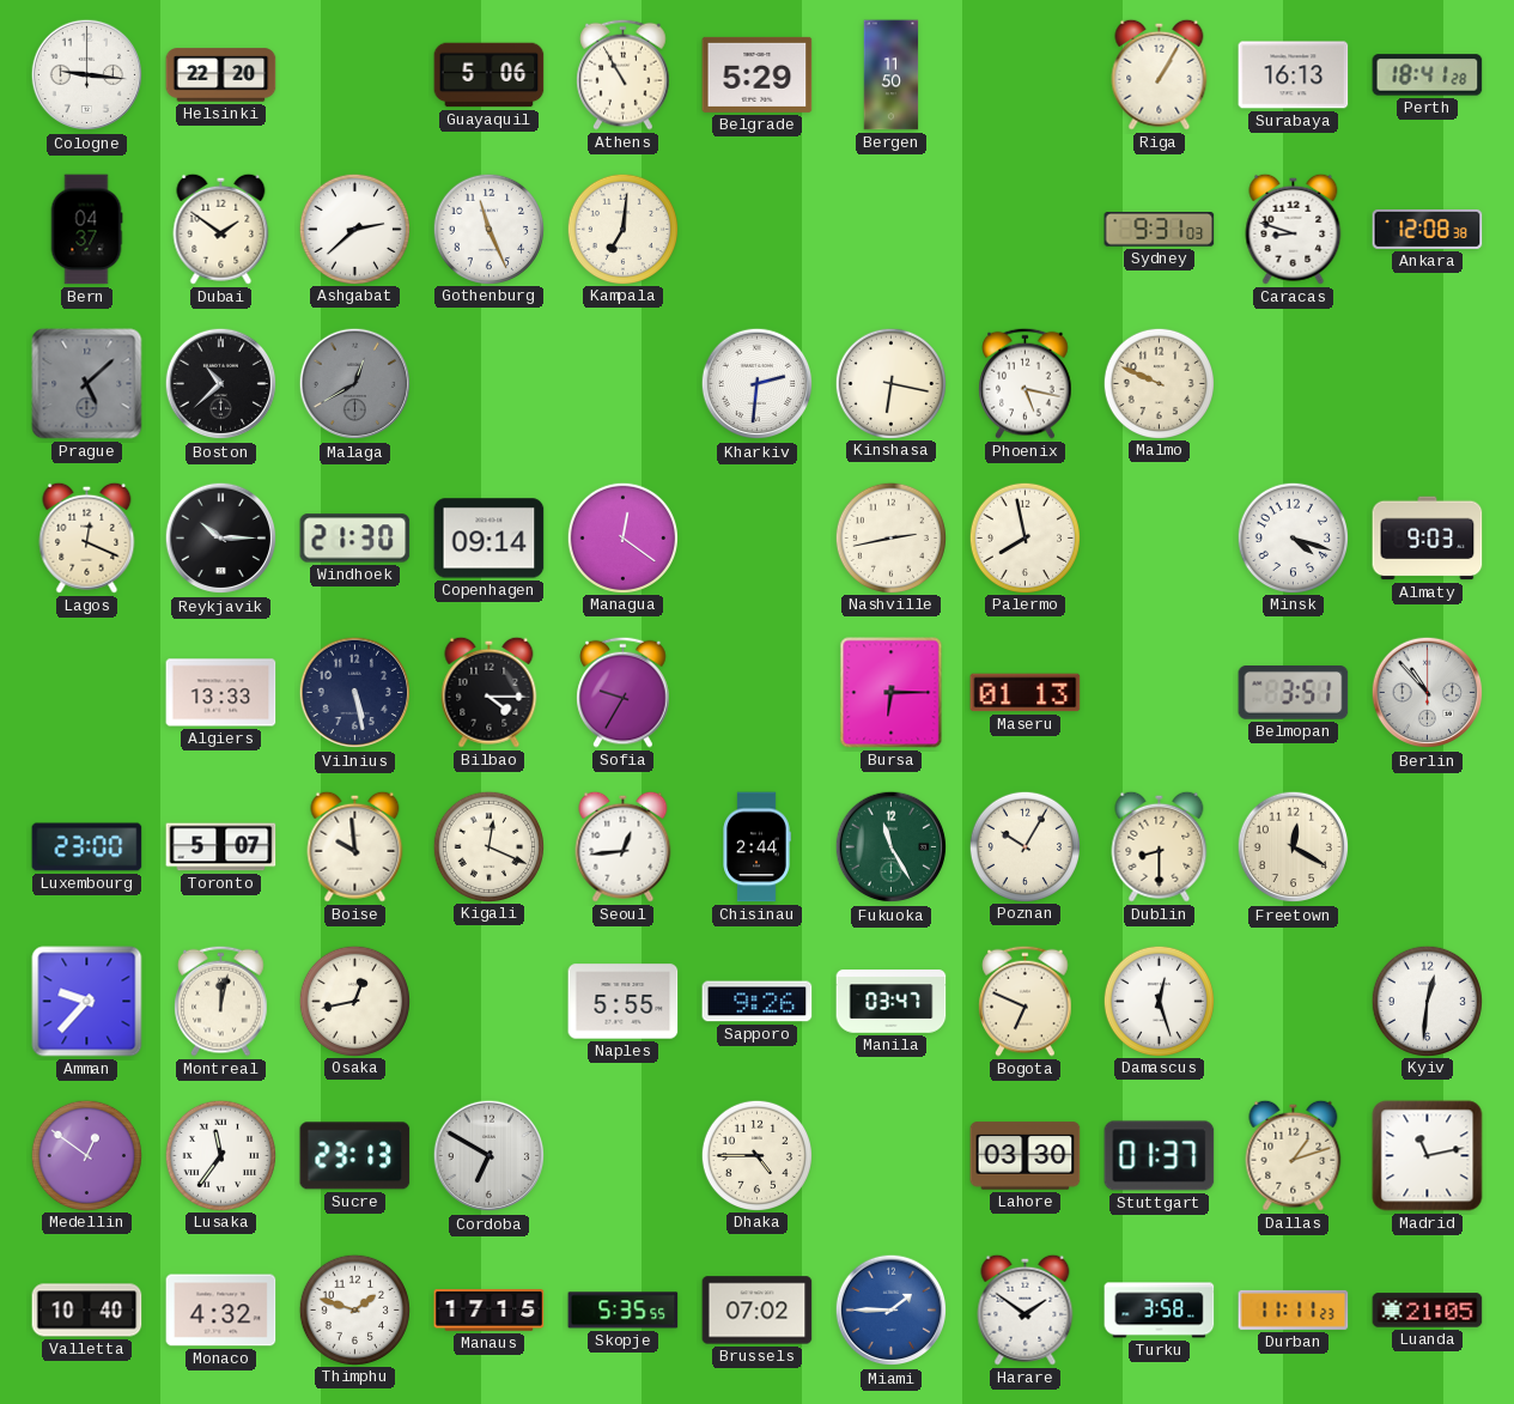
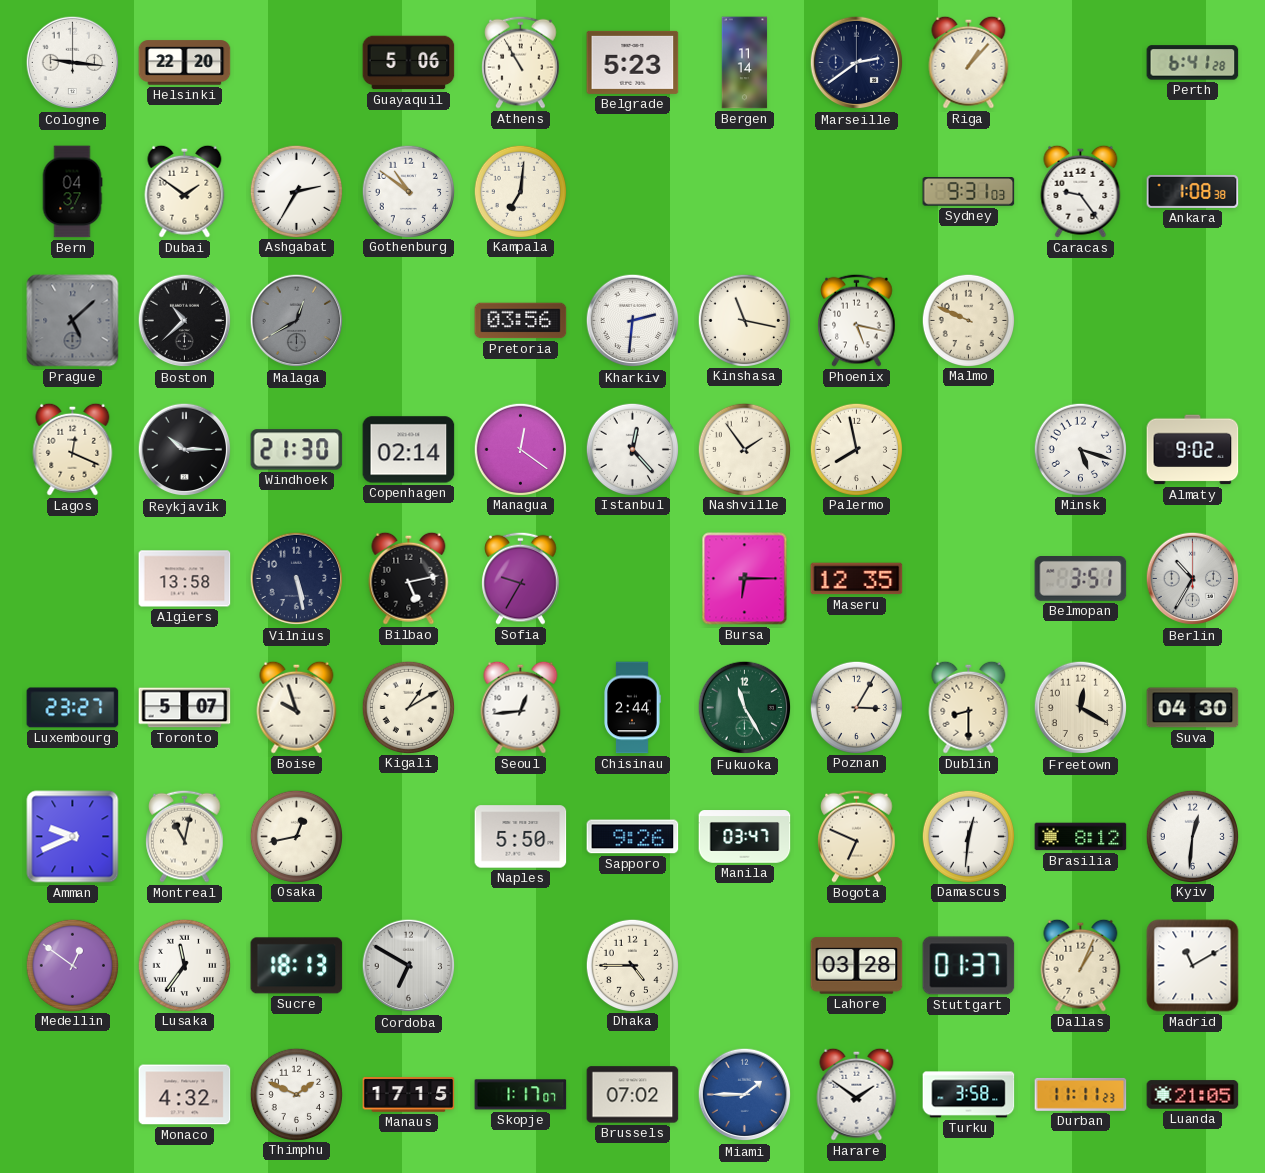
Belgrade: 5:29 -> 5:23
Bergen: 11:50 -> 11:14
Marseille: none -> 2:39
Riga: 1:05 -> 1:07
Surabaya: 16:13 -> none
Perth: 18:41 -> 6:41
Ashgabat: 2:38 -> 2:35
Gothenburg: 11:26 -> 10:51
Caracas: 8:48 -> 9:24
Ankara: 12:08 -> 1:08
Pretoria: none -> 03:56
Kinshasa: 6:17 -> 11:17
Copenhagen: 09:14 -> 02:14
Istanbul: none -> 12:23
Nashville: 2:43 -> 1:54
Minsk: 4:18 -> 5:18
Almaty: 9:03 -> 9:02
Algiers: 13:33 -> 13:58
Bilbao: 4:15 -> 5:13
Maseru: 01:13 -> 12:35
Berlin: 10:53 -> 10:35
Luxembourg: 23:00 -> 23:27
Boise: 9:59 -> 9:57
Kigali: 12:19 -> 1:10
Poznan: 10:05 -> 3:05
Suva: none -> 04:30
Amman: 9:37 -> 9:41
Montreal: 12:02 -> 11:02
Naples: 5:55 -> 5:50
Damascus: 12:27 -> 12:31
Brasilia: none -> 8:12
Sucre: 23:13 -> 18:13
Lahore: 03:30 -> 03:28
Dallas: 1:12 -> 1:04
Madrid: 11:13 -> 11:10
Valletta: 10:40 -> none
Thimphu: 1:48 -> 1:49
Skopje: 5:35 -> 1:17
